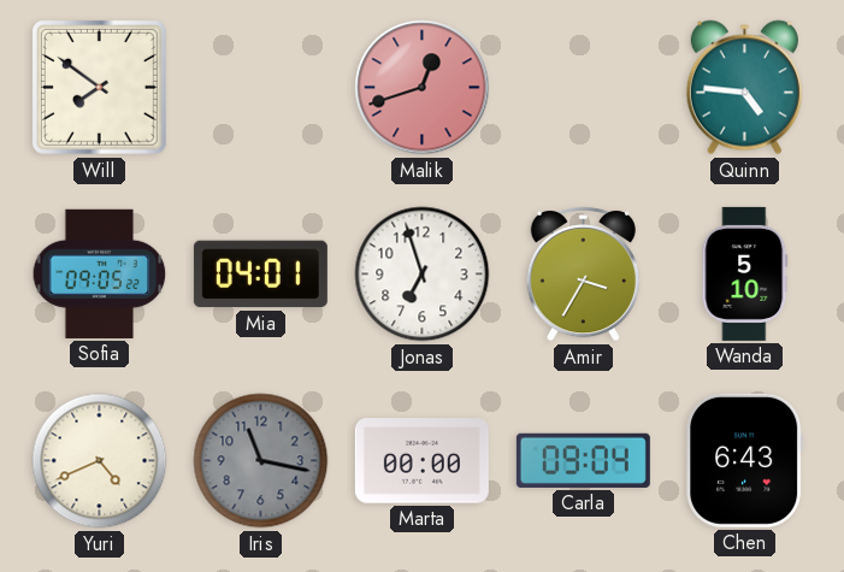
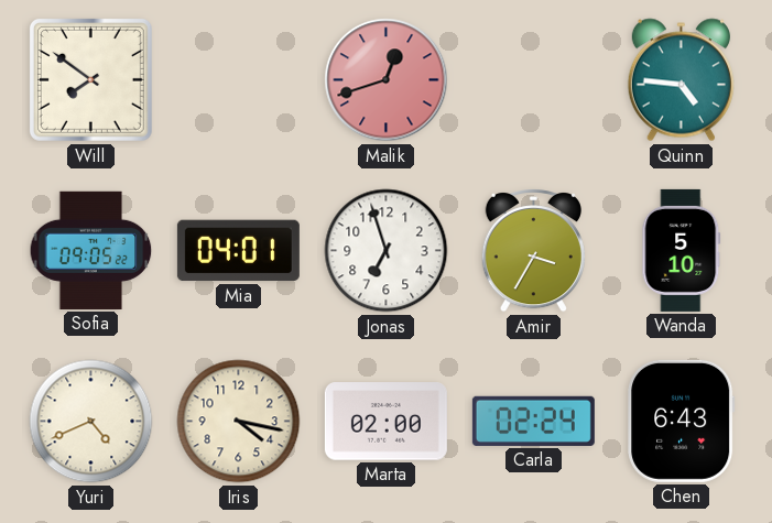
Iris: 11:17 -> 4:17
Iris dial: grey -> cream
Marta: 00:00 -> 02:00
Carla: 09:04 -> 02:24
